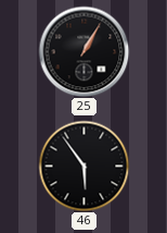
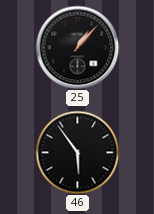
25: 1:05 -> 1:07
